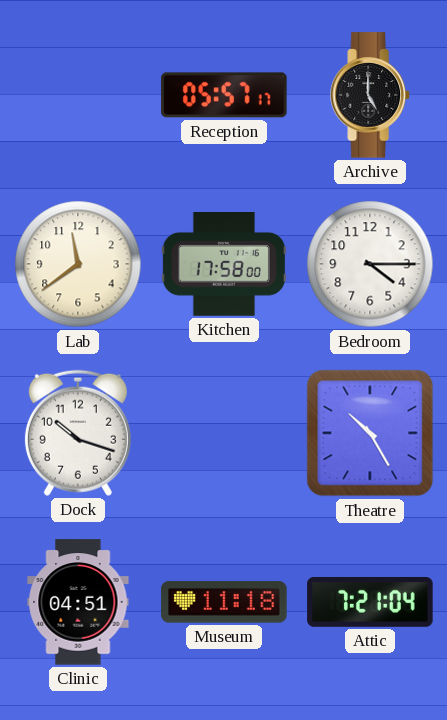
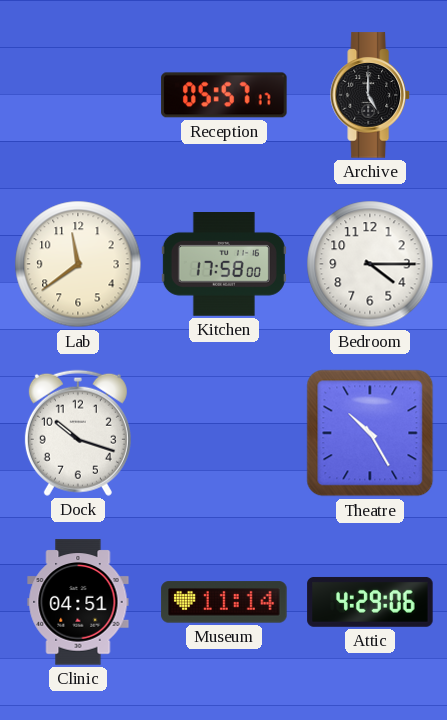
Museum: 11:18 -> 11:14
Attic: 7:21 -> 4:29
